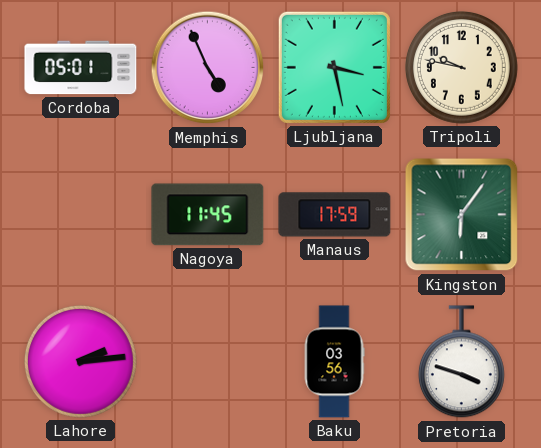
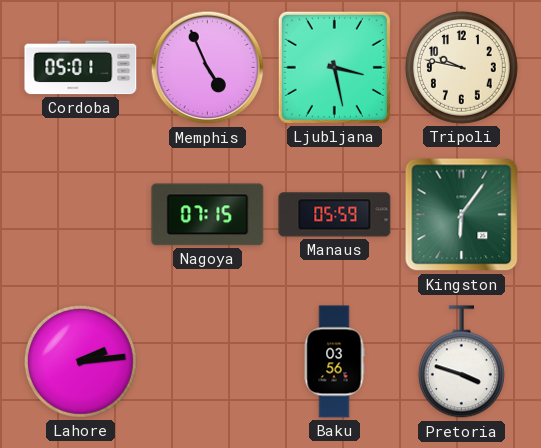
Nagoya: 11:45 -> 07:15
Manaus: 17:59 -> 05:59
